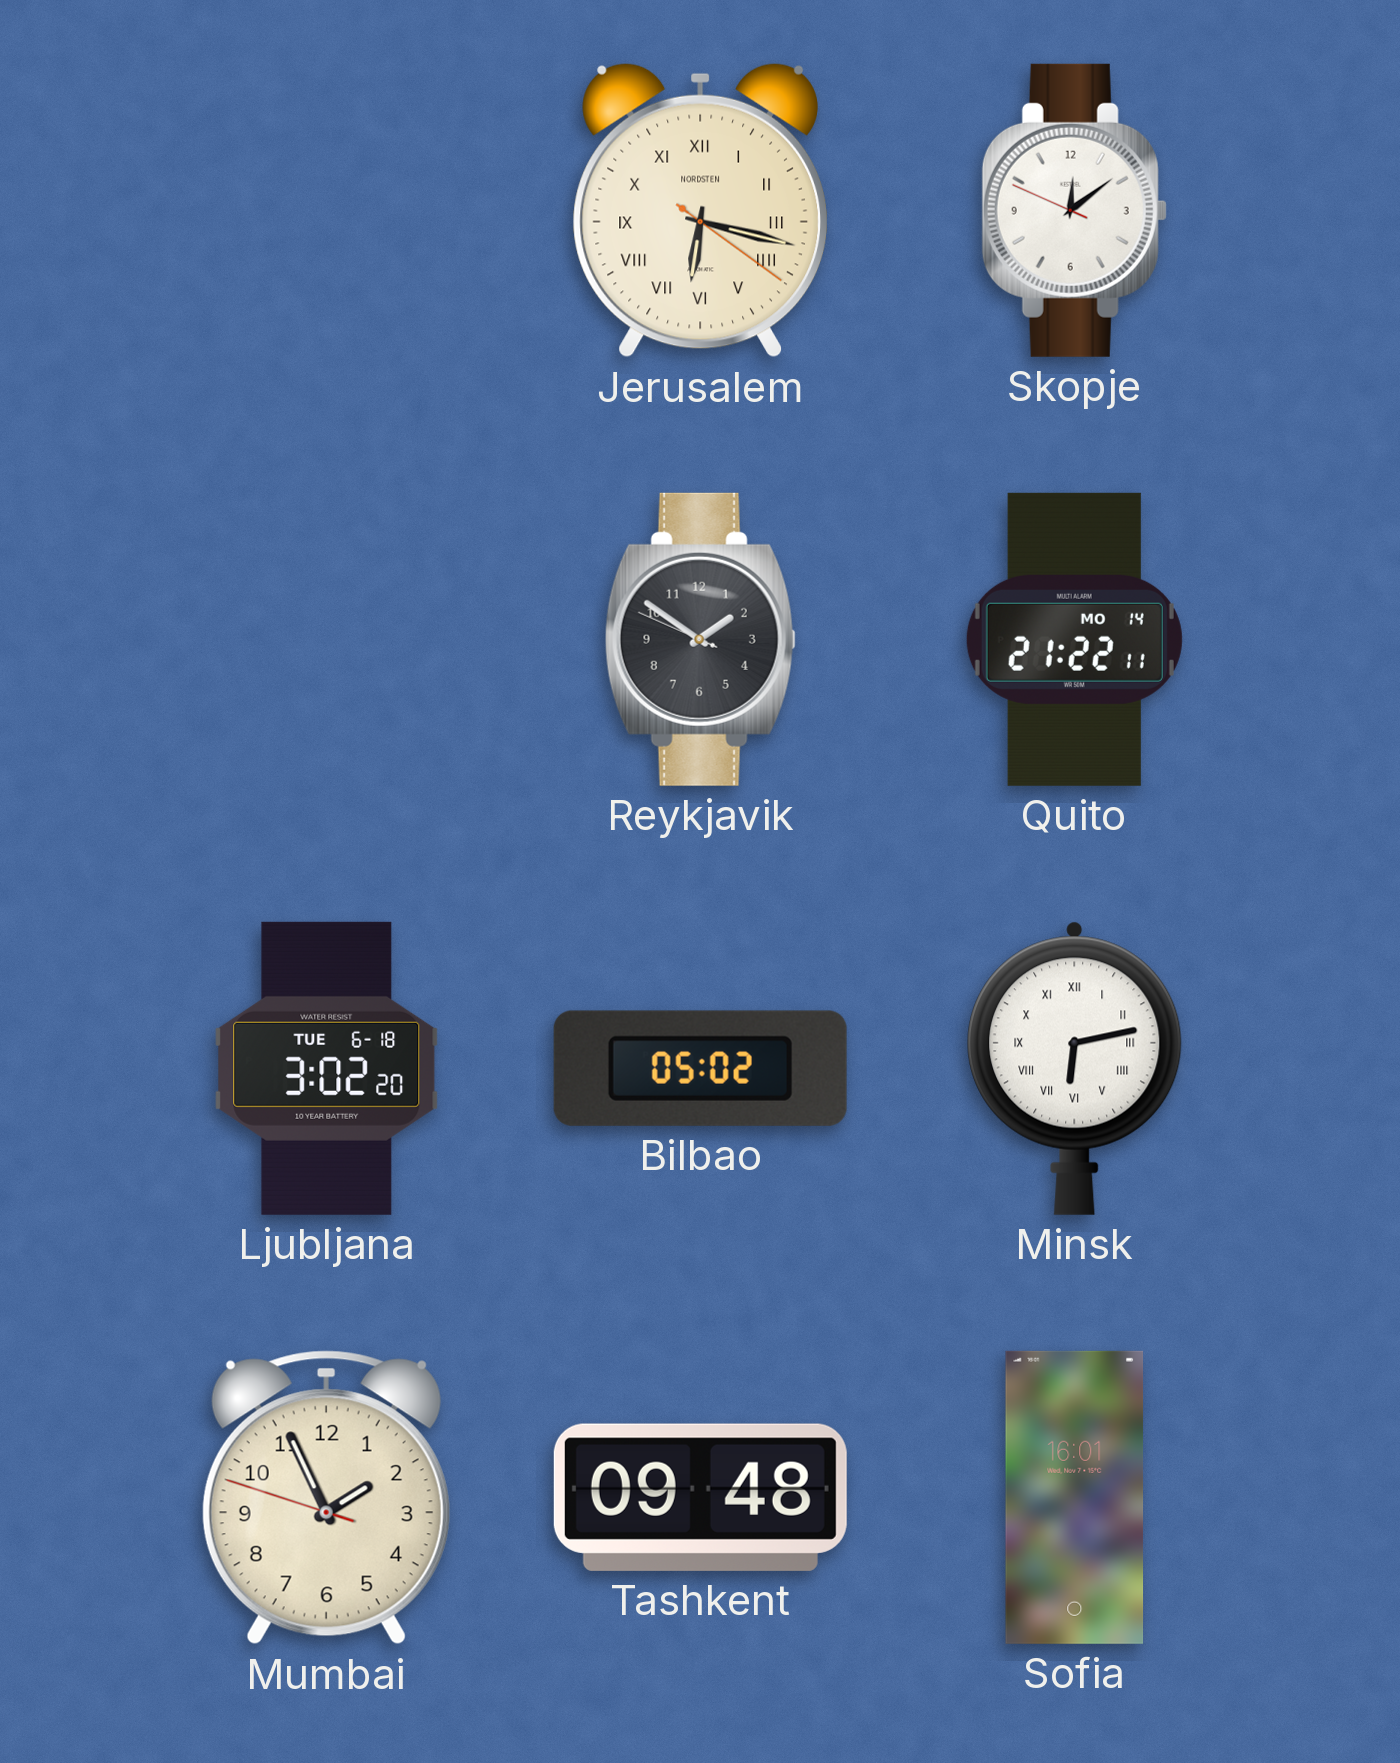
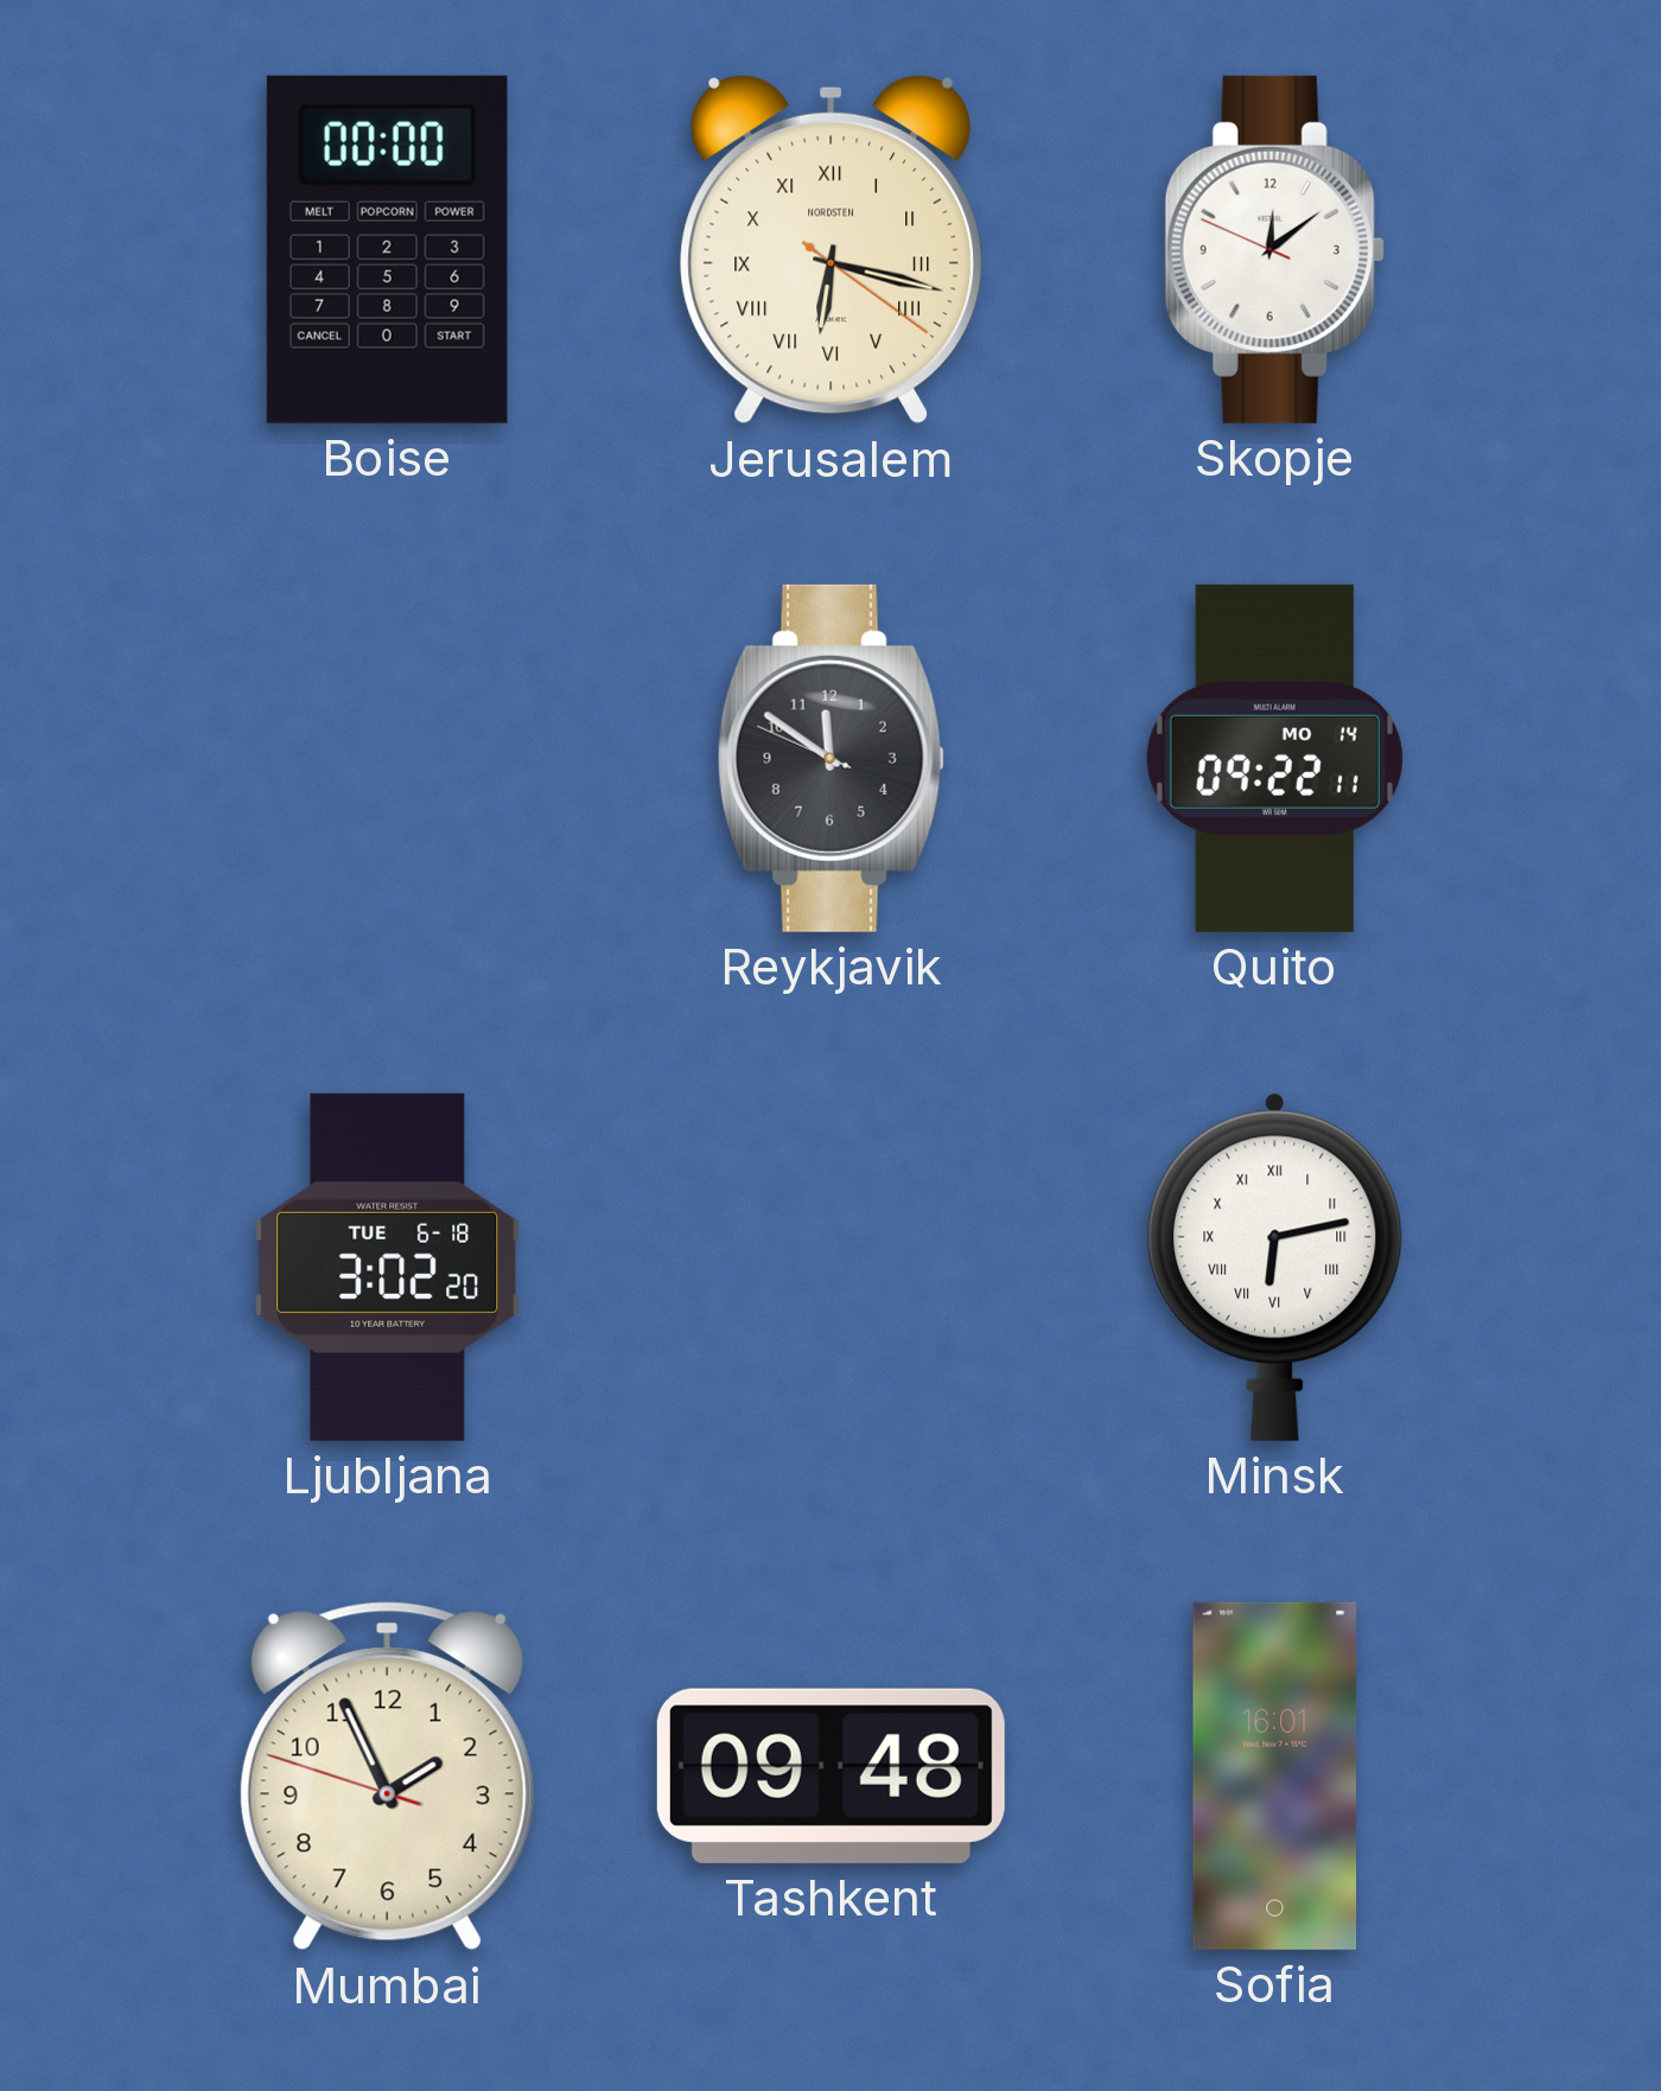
Boise: none -> 00:00
Reykjavik: 1:50 -> 11:50
Quito: 21:22 -> 09:22
Bilbao: 05:02 -> none
